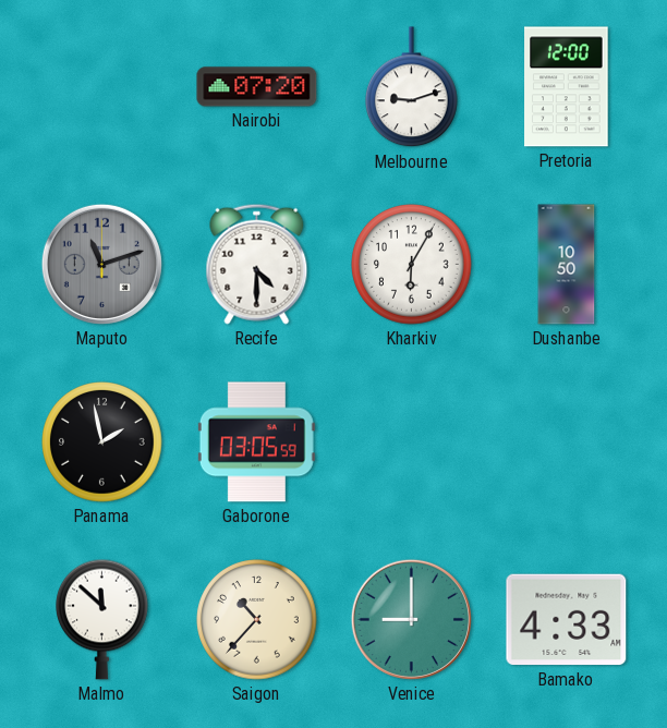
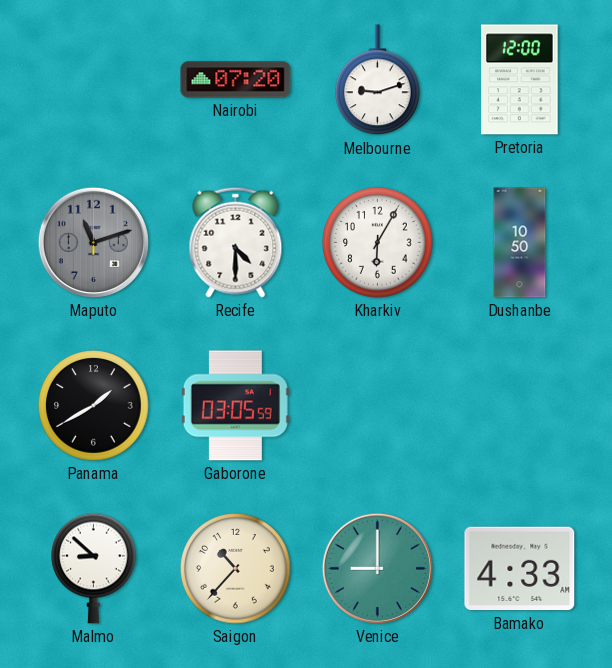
Panama: 1:58 -> 1:40
Malmo: 11:52 -> 8:52
